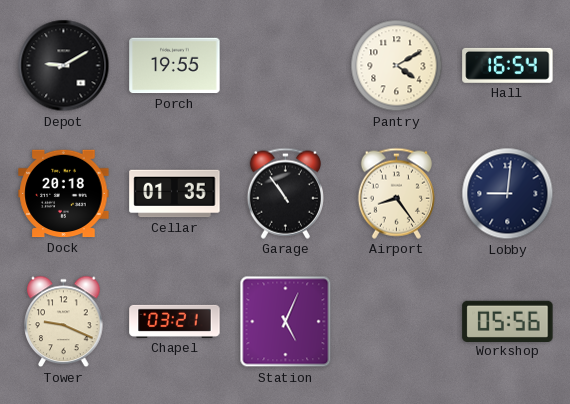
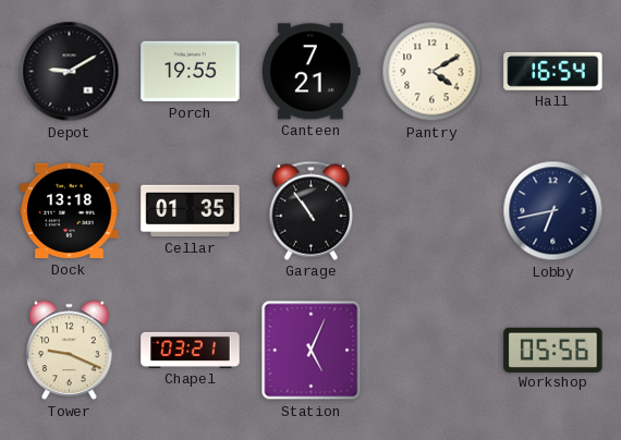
Canteen: none -> 7:21
Dock: 20:18 -> 13:18
Airport: 8:24 -> none
Lobby: 9:01 -> 6:43
